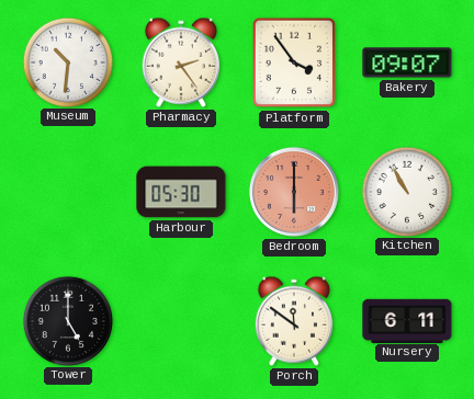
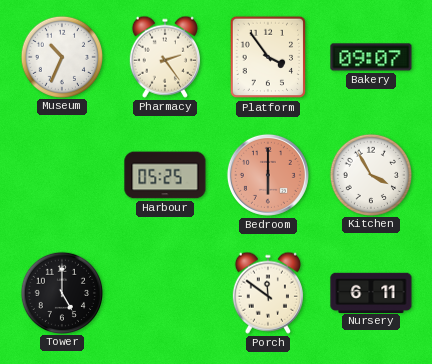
Museum: 10:31 -> 10:34
Harbour: 05:30 -> 05:25
Kitchen: 10:55 -> 3:55
